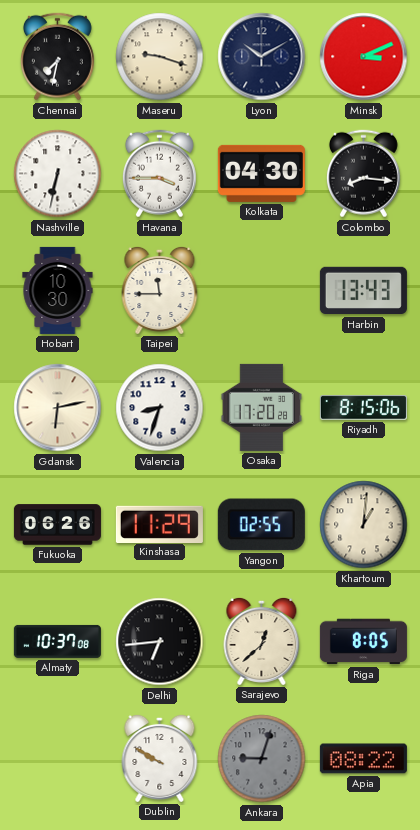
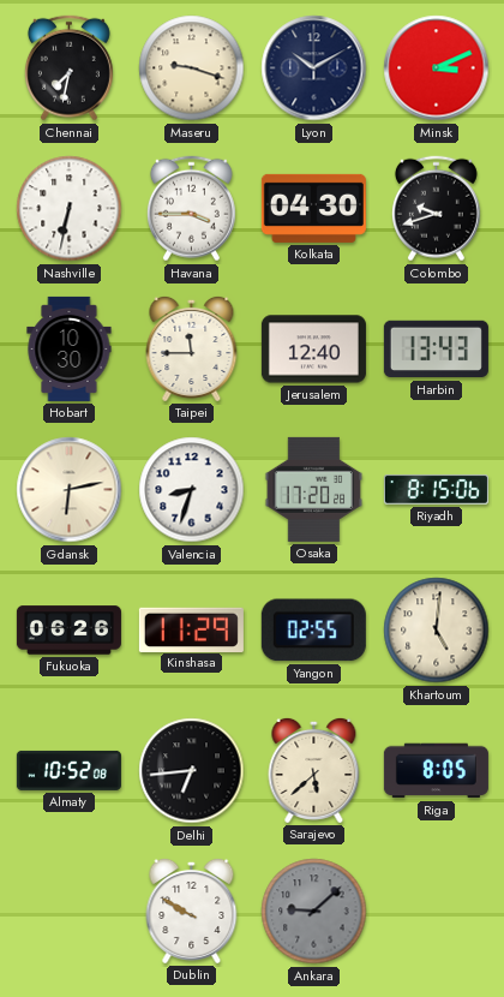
Colombo: 8:16 -> 9:42
Jerusalem: none -> 12:40
Khartoum: 1:01 -> 5:01
Almaty: 10:37 -> 10:52
Sarajevo: 12:38 -> 5:38
Ankara: 9:03 -> 9:08
Apia: 08:22 -> none
